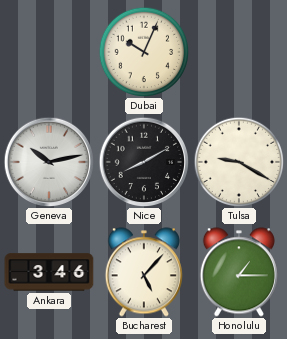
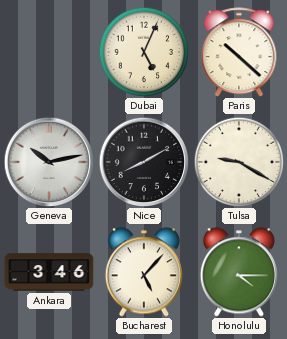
Dubai: 10:04 -> 5:04
Paris: none -> 10:22
Honolulu: 1:15 -> 4:15
